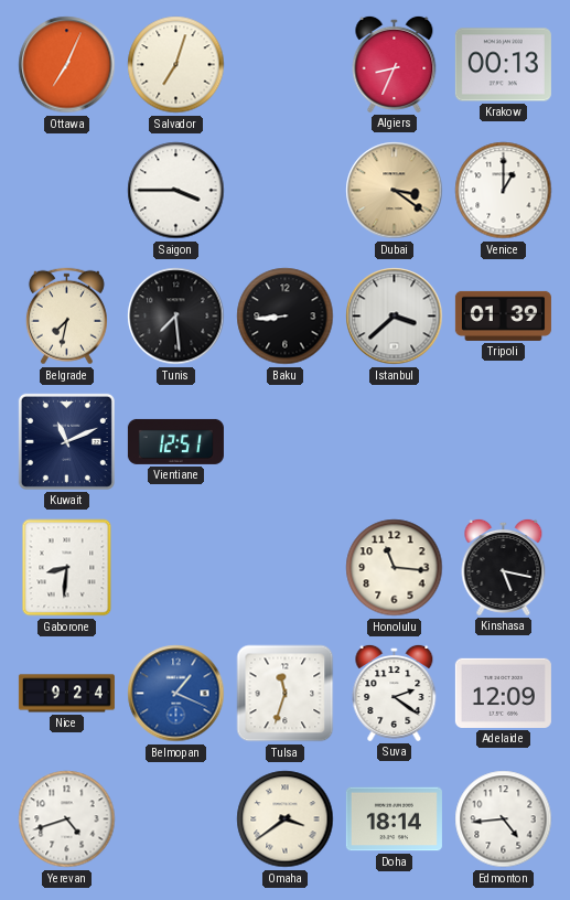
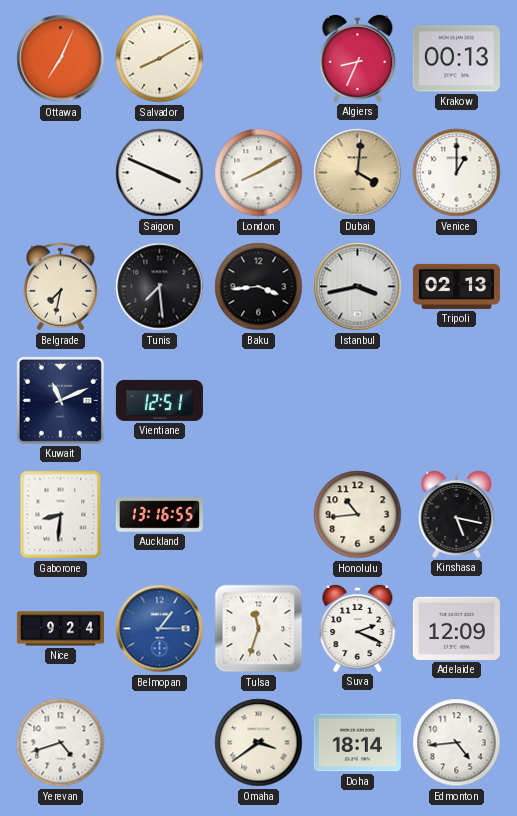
Salvador: 7:03 -> 8:10
Saigon: 3:45 -> 3:49
London: none -> 8:10
Dubai: 3:21 -> 4:01
Baku: 8:44 -> 3:44
Istanbul: 3:38 -> 3:43
Tripoli: 01:39 -> 02:13
Auckland: none -> 13:16
Honolulu: 11:16 -> 10:44
Belmopan: 1:19 -> 1:15
Suva: 2:21 -> 2:19
